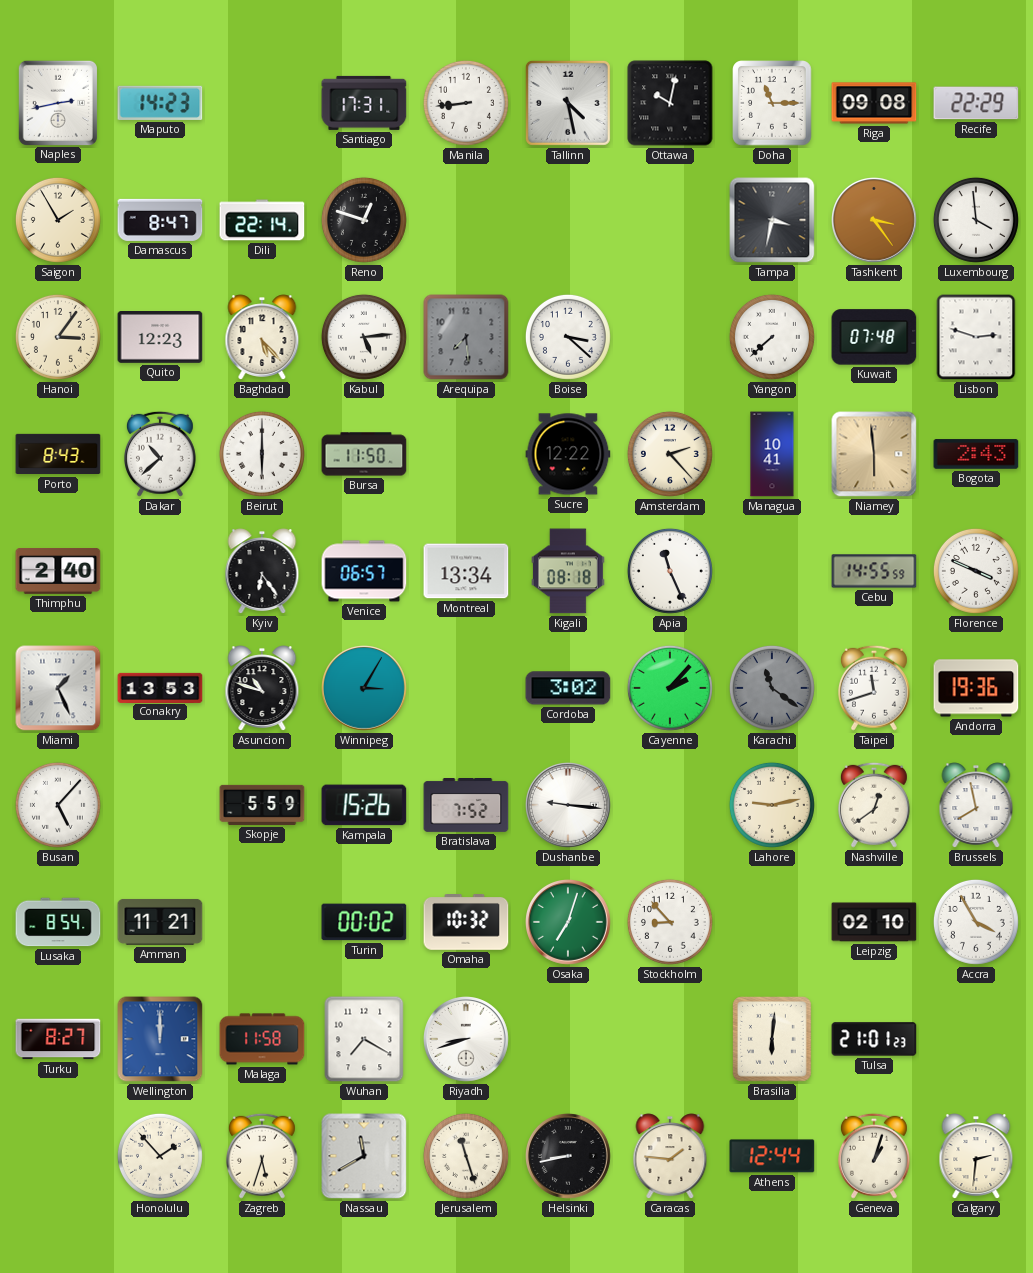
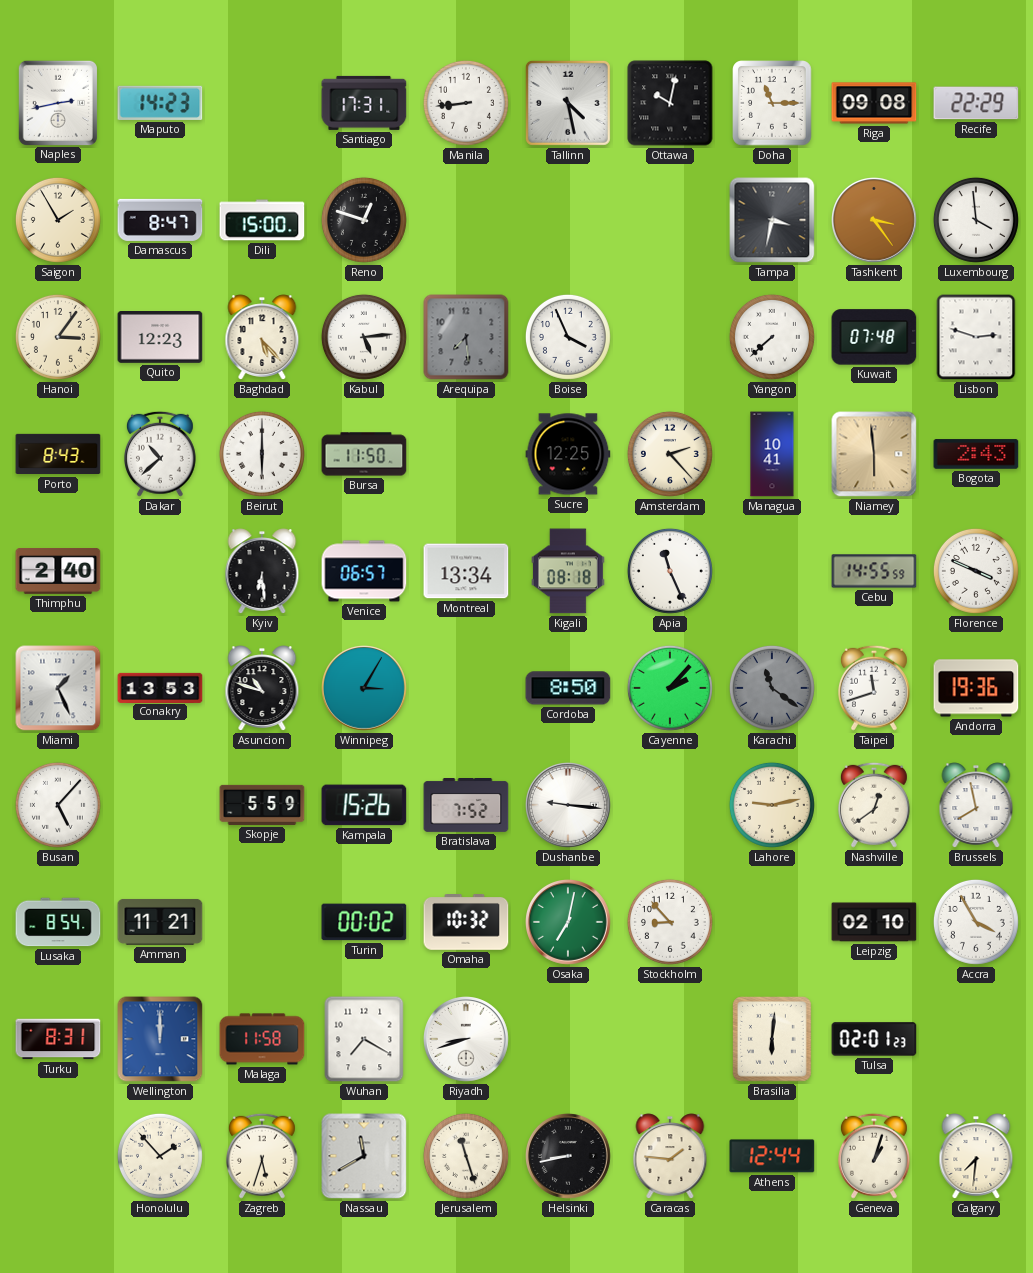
Dili: 22:14 -> 15:00
Boise: 3:22 -> 3:56
Sucre: 12:22 -> 12:25
Kyiv: 6:24 -> 6:29
Cordoba: 3:02 -> 8:50
Osaka: 7:03 -> 7:02
Turku: 8:27 -> 8:31
Tulsa: 21:01 -> 02:01
Calgary: 2:31 -> 7:31
